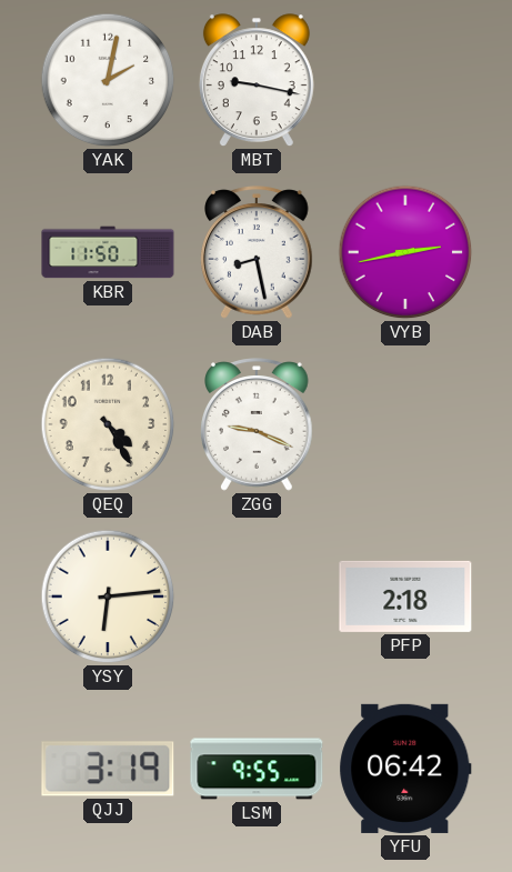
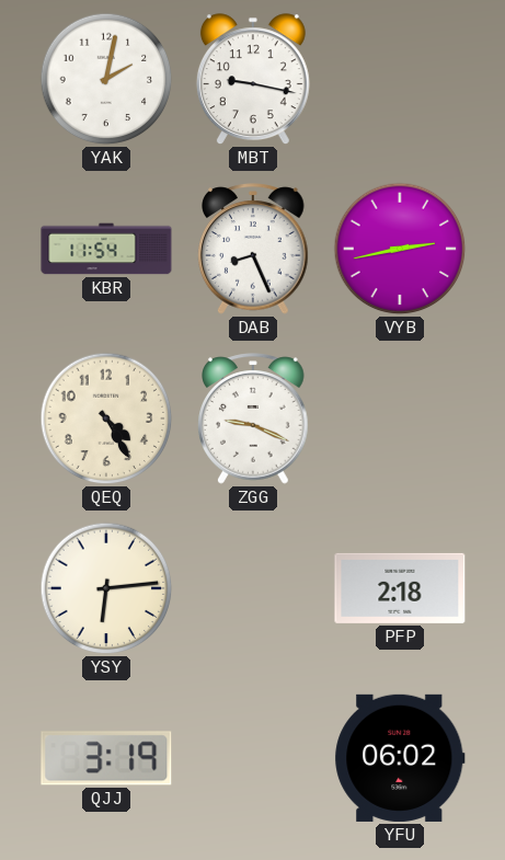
KBR: 11:50 -> 11:54
DAB: 8:28 -> 8:26
LSM: 9:55 -> none
YFU: 06:42 -> 06:02
